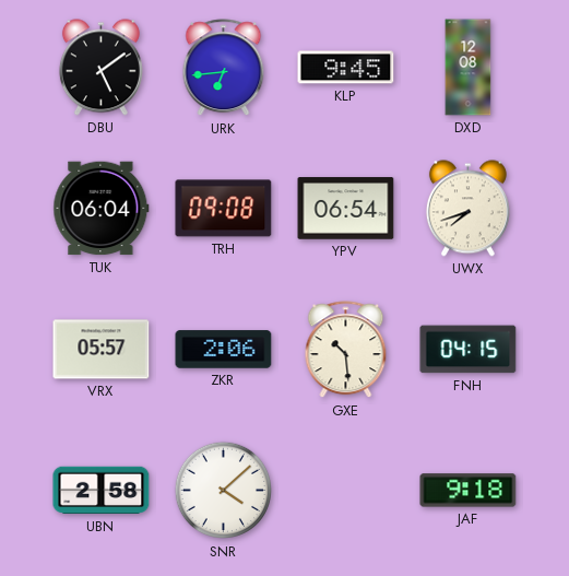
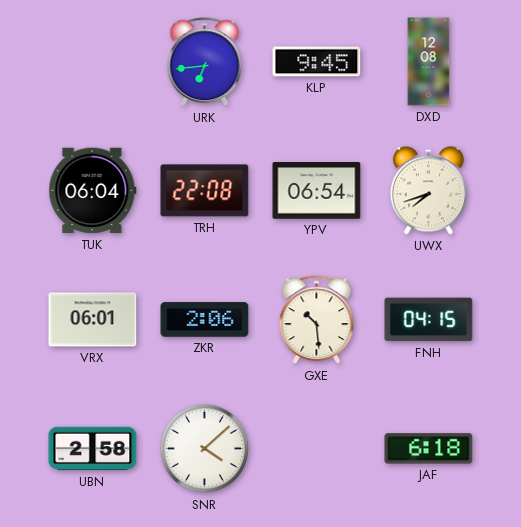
DBU: 5:09 -> none
TRH: 09:08 -> 22:08
VRX: 05:57 -> 06:01
JAF: 9:18 -> 6:18
